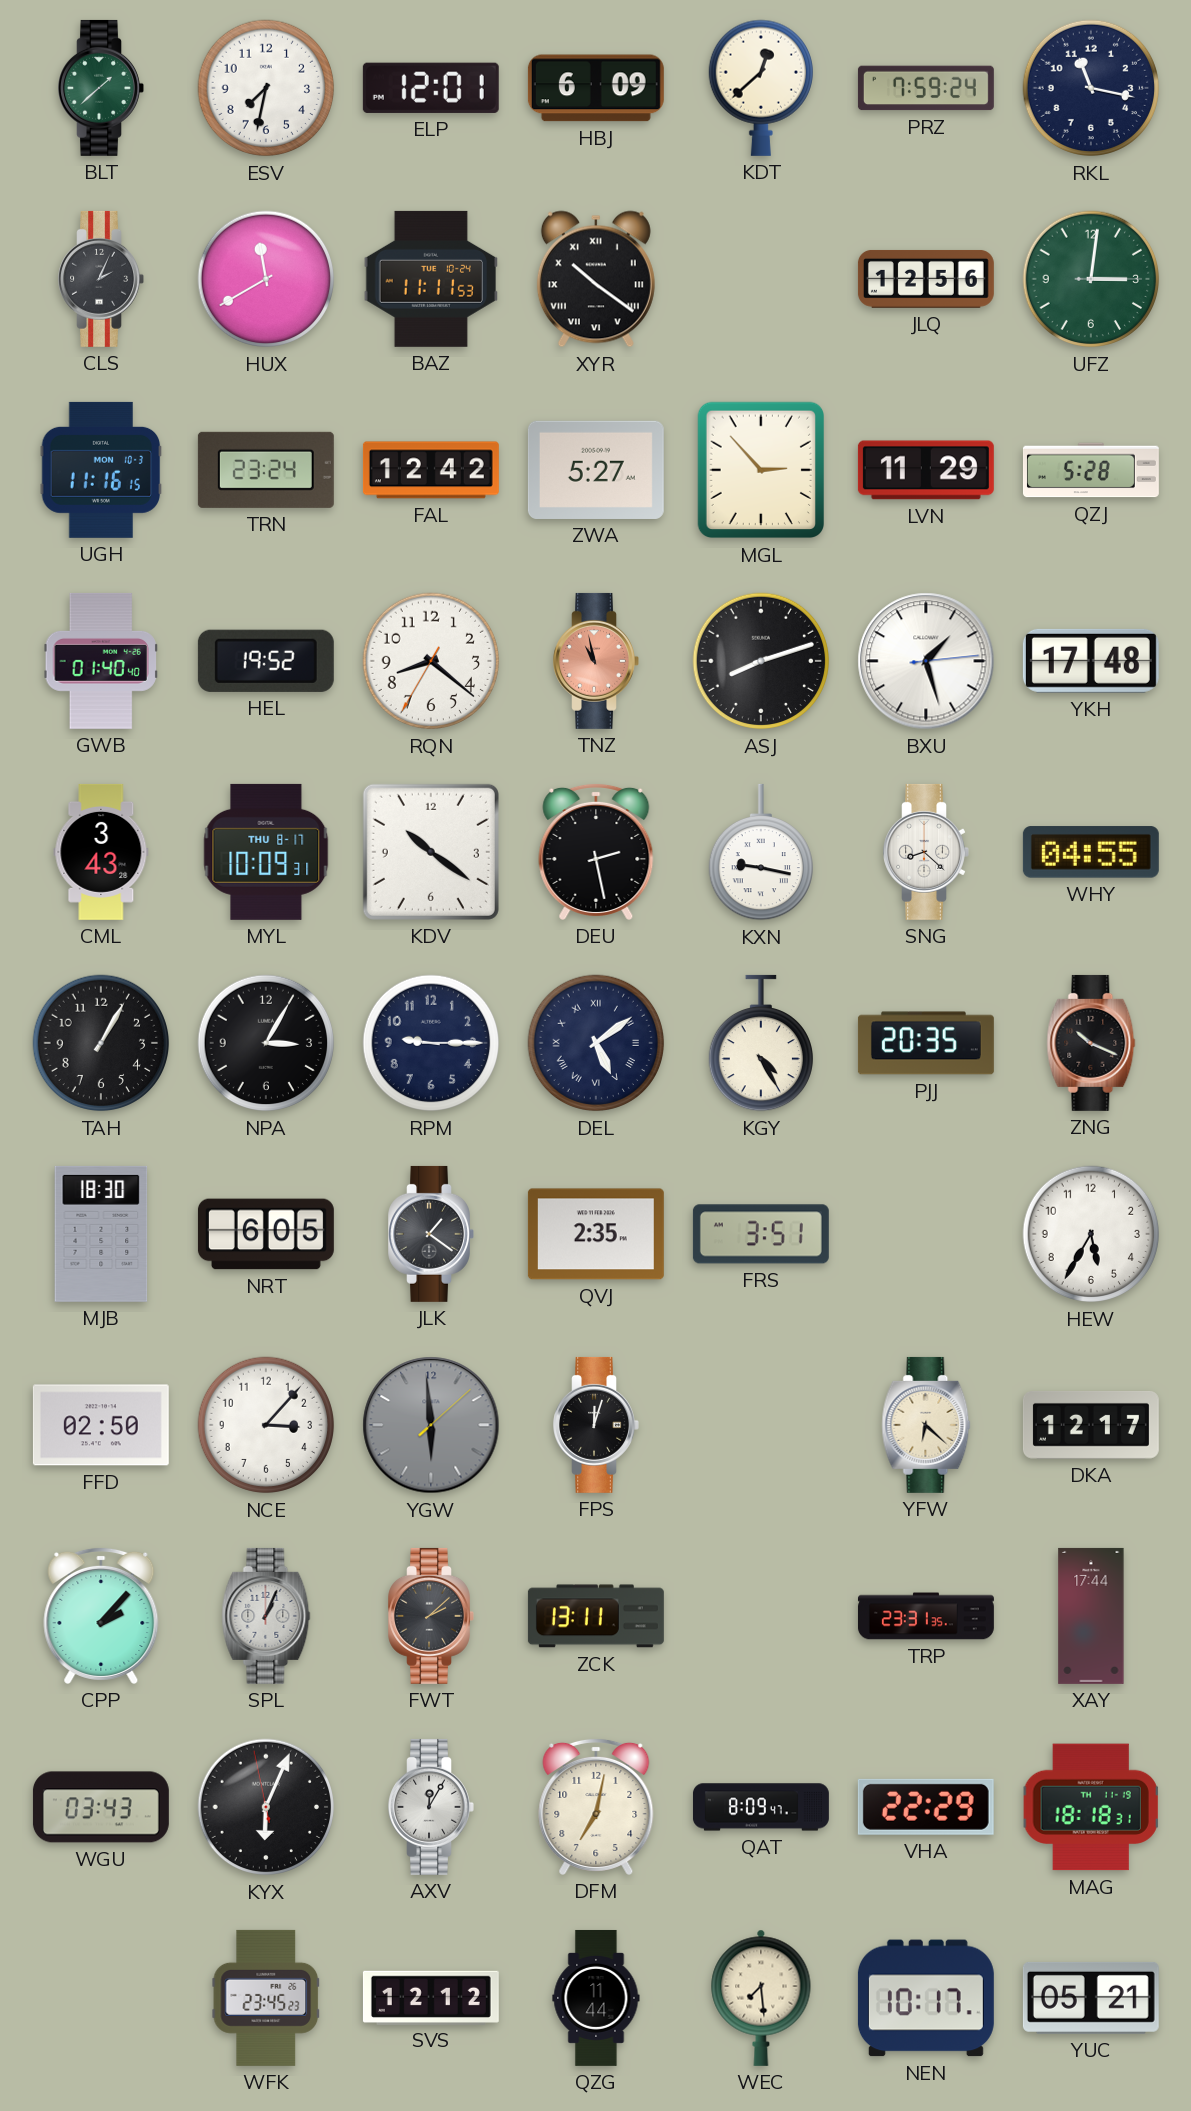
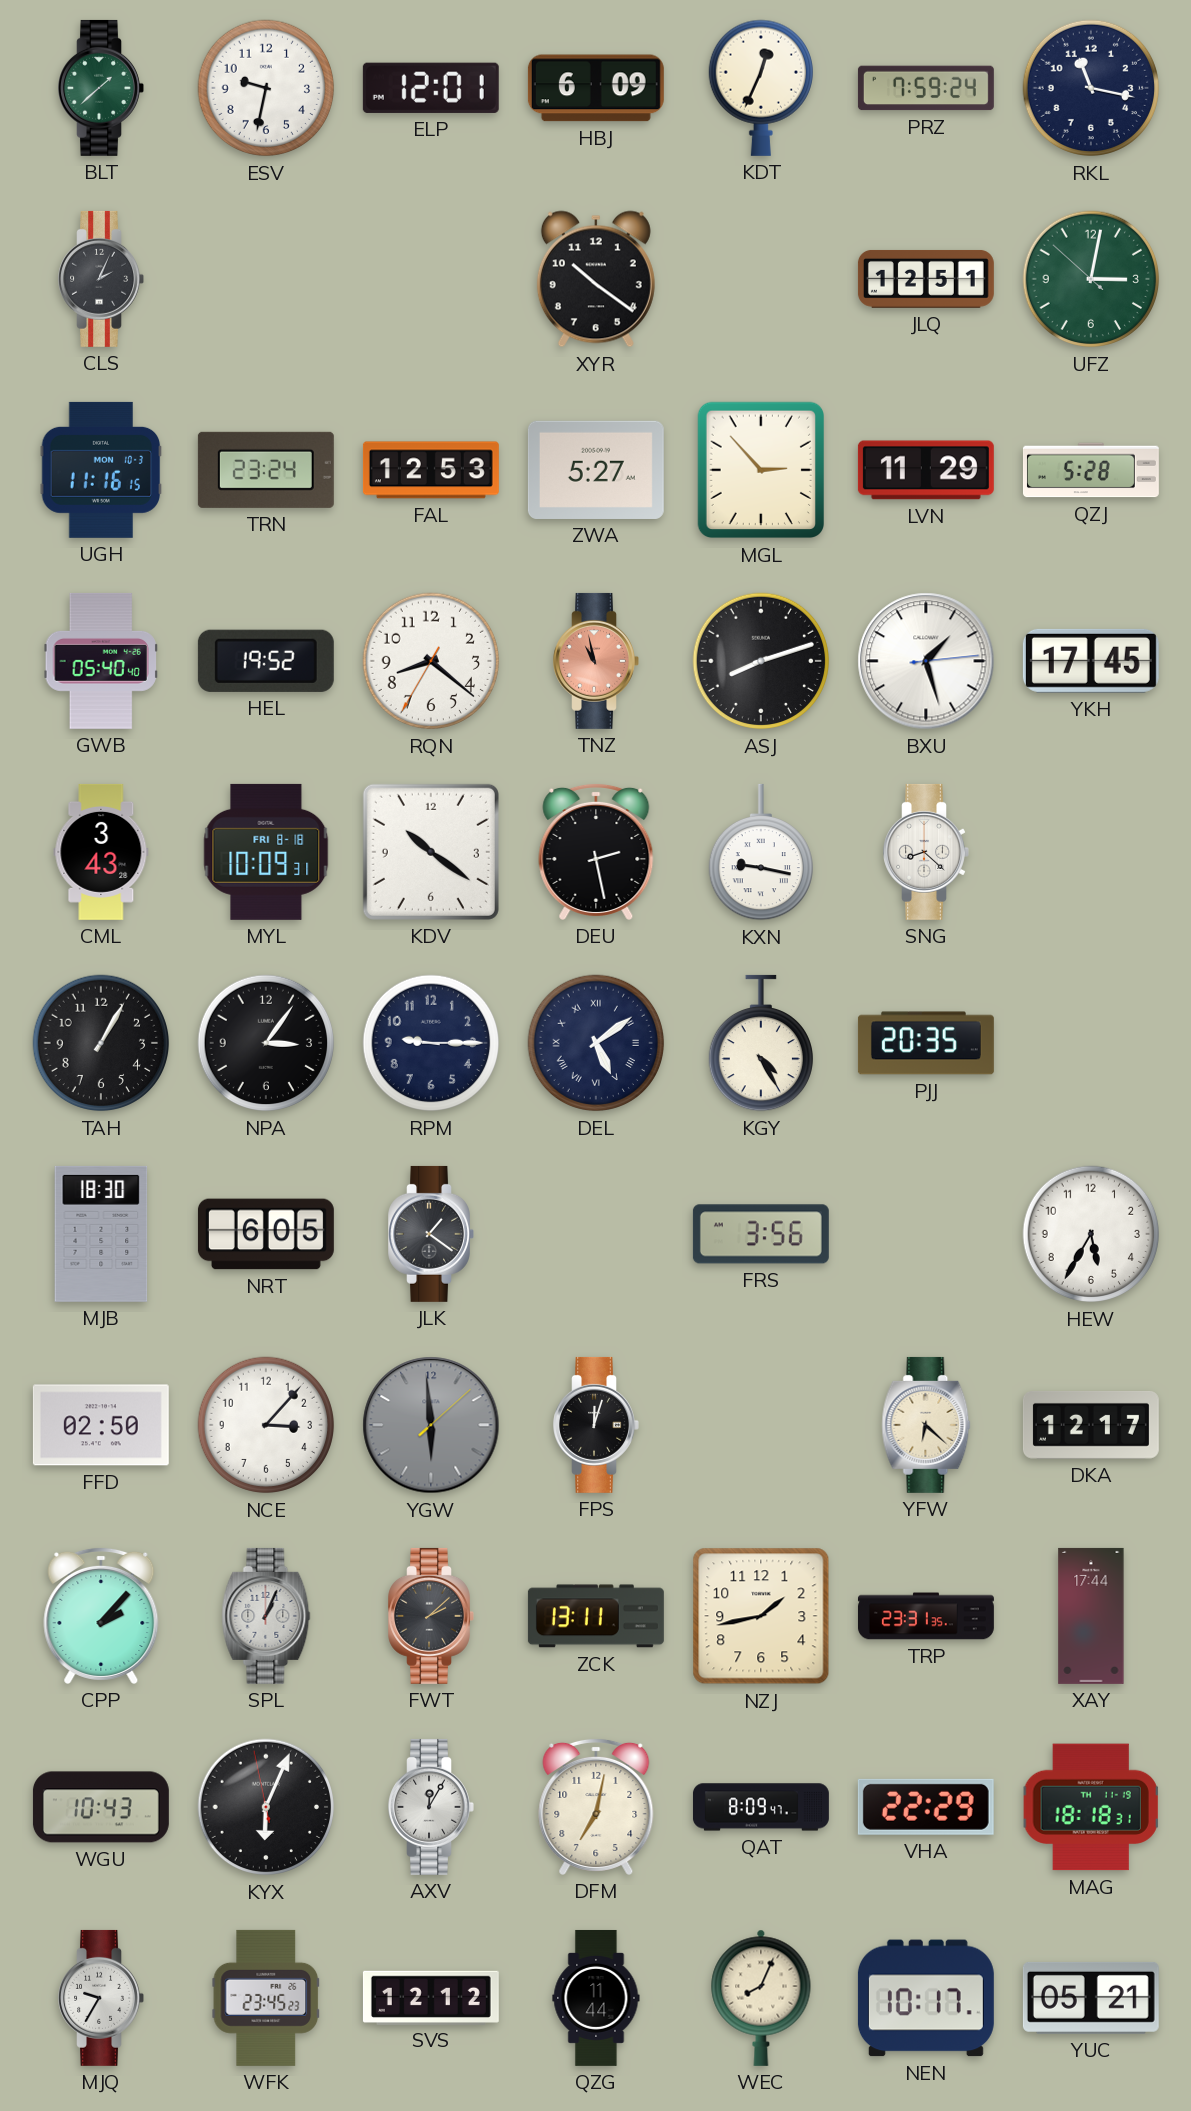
ESV: 7:32 -> 9:32
KDT: 12:38 -> 12:34
HUX: 11:40 -> none
BAZ: 11:11 -> none
XYR numerals: Roman -> Arabic
JLQ: 12:56 -> 12:51
UFZ: 3:01:15 -> 3:01:52
FAL: 12:42 -> 12:53
GWB: 01:40 -> 05:40
YKH: 17:48 -> 17:45
MYL date: THU 8-17 -> FRI 8-18
WHY: 04:55 -> none
NPA: 3:05 -> 3:06
ZNG: 10:19 -> none
QVJ: 2:35 -> none
FRS: 3:51 -> 3:56
NZJ: none -> 1:43
WGU: 03:43 -> 10:43
MJQ: none -> 9:35
WEC: 7:29 -> 8:04
